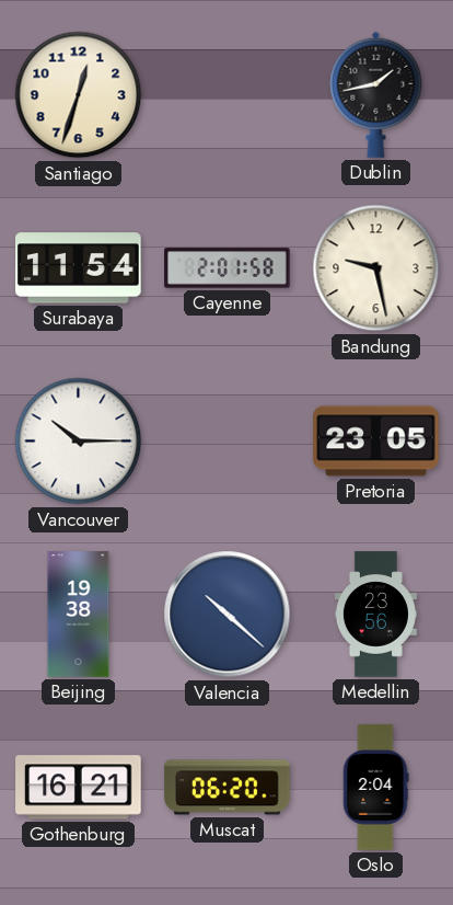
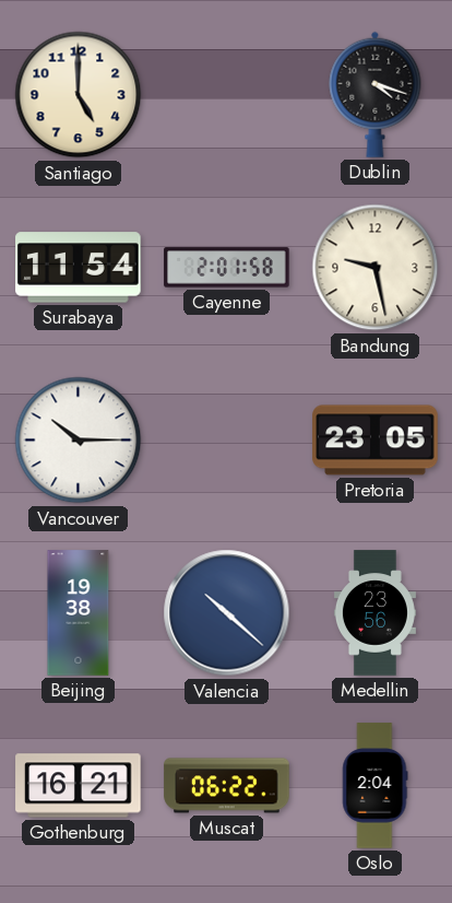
Santiago: 12:33 -> 5:00
Dublin: 1:43 -> 4:18
Muscat: 06:20 -> 06:22
